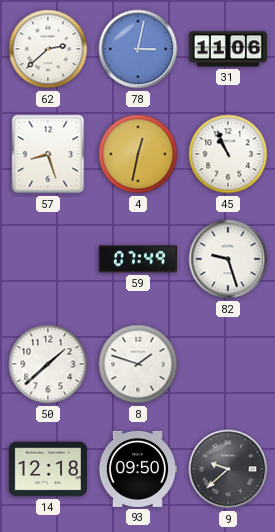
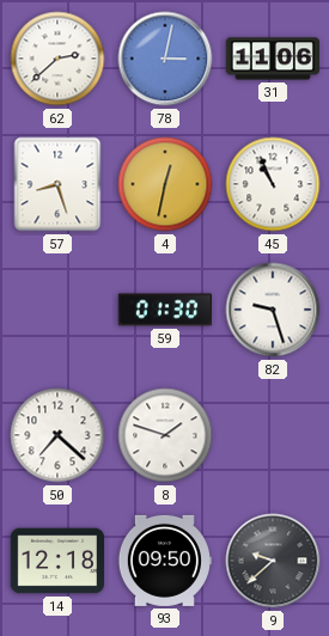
59: 07:49 -> 01:30
50: 1:38 -> 7:22
